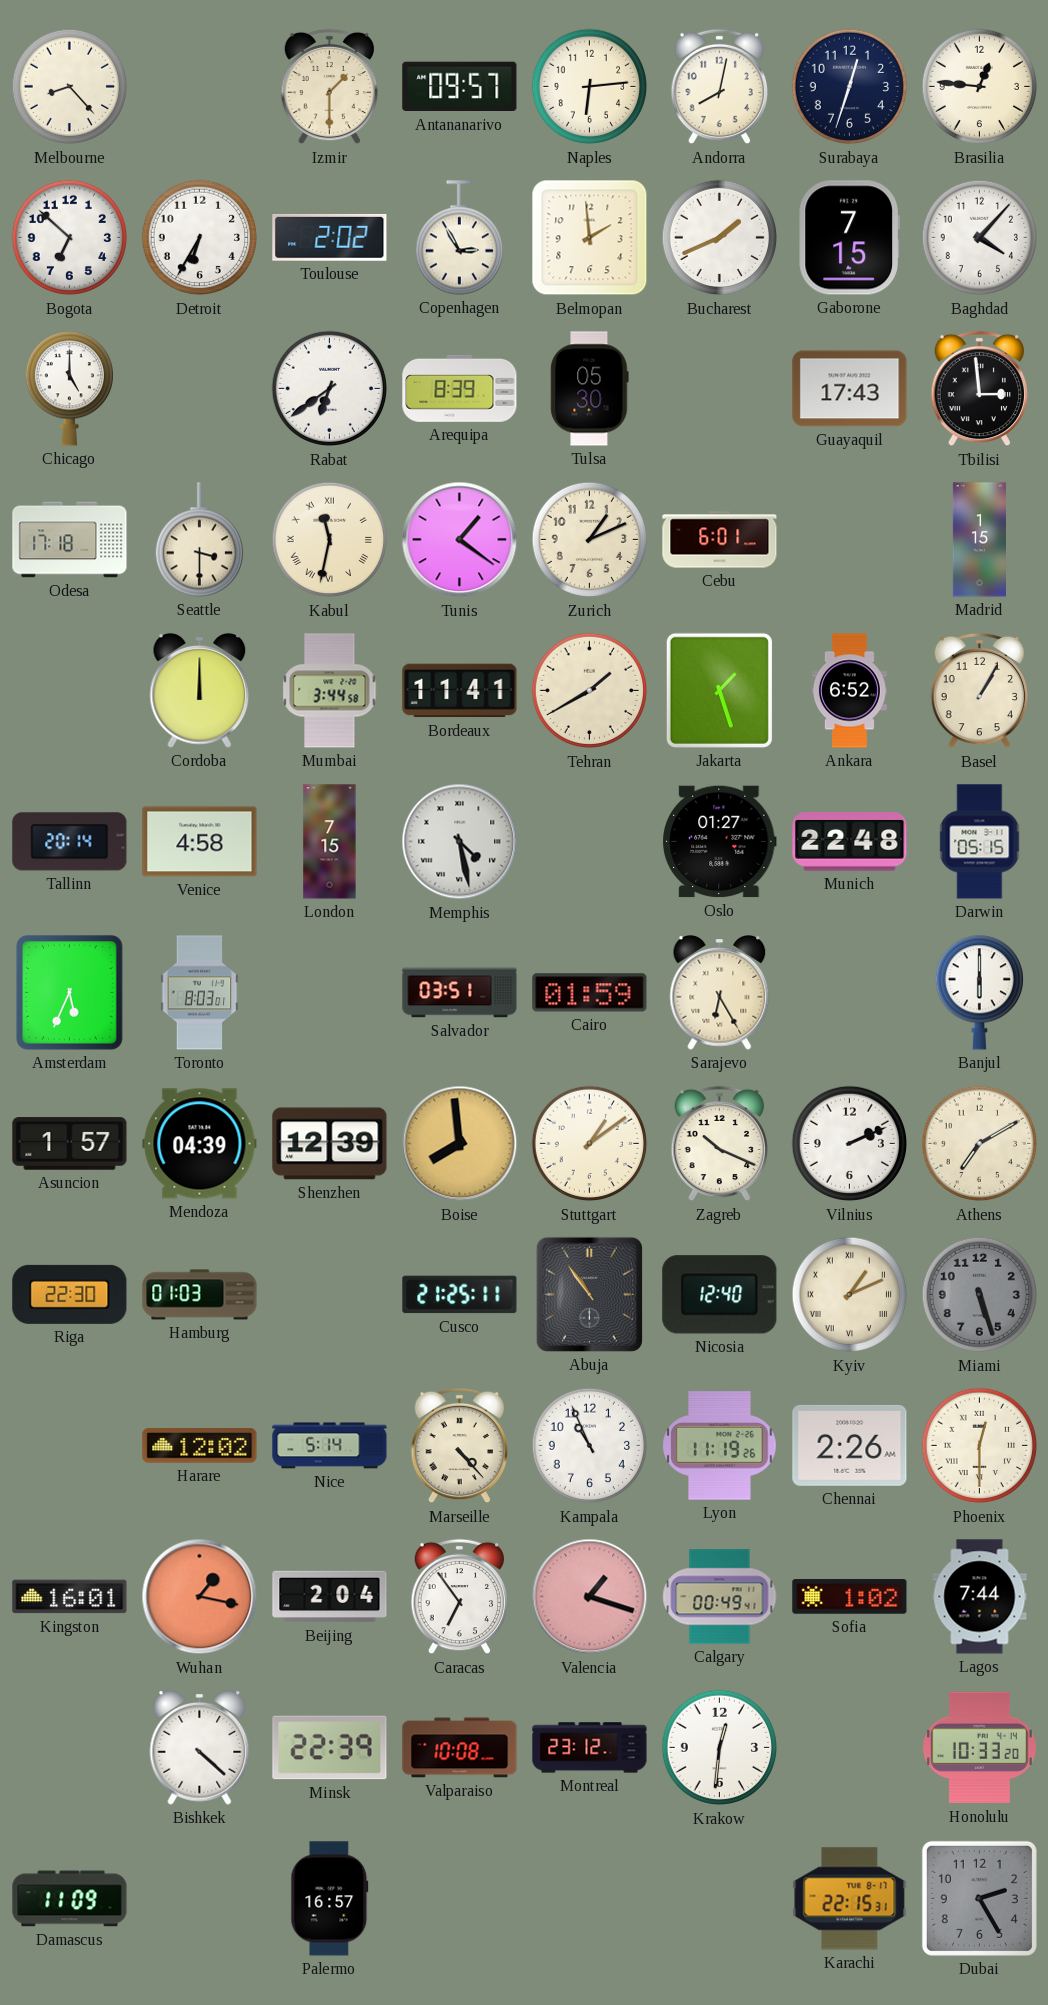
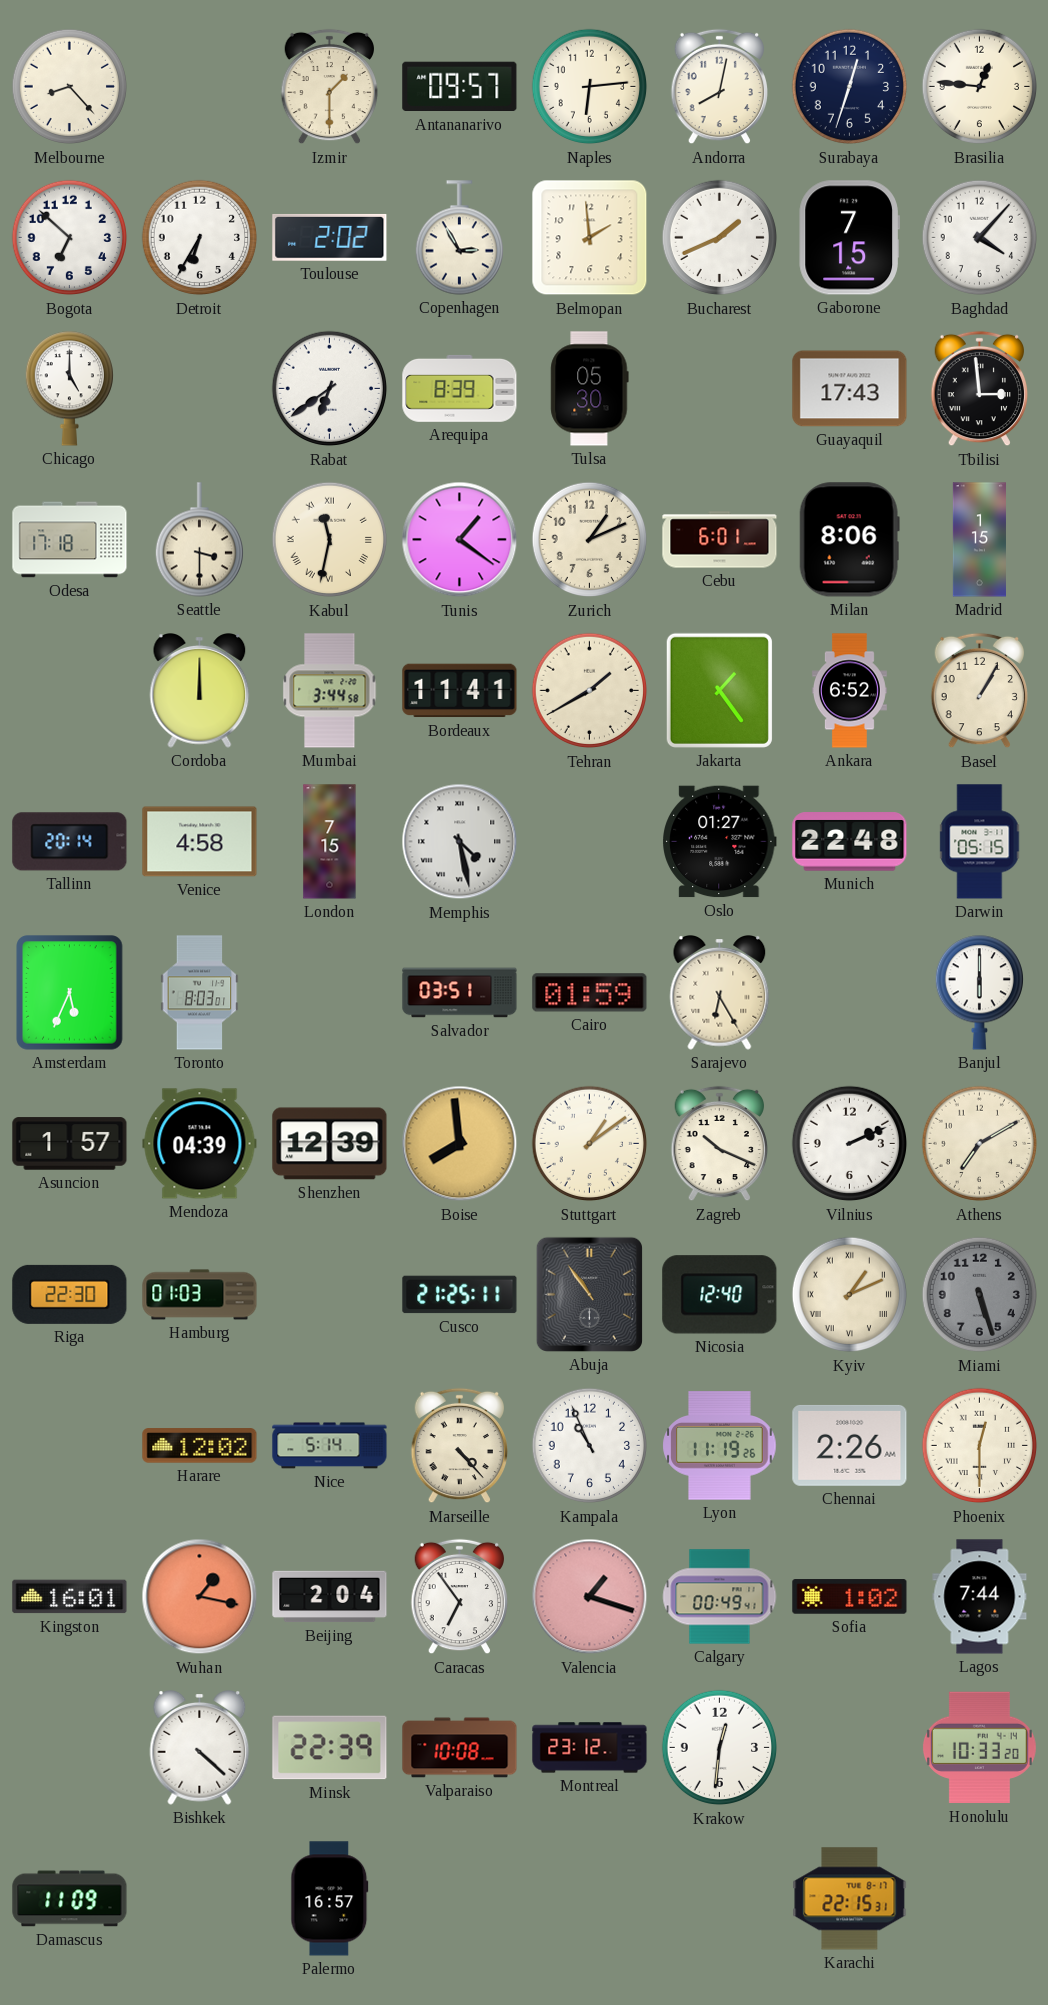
Milan: none -> 8:06
Jakarta: 1:27 -> 1:24
Dubai: 2:25 -> none
